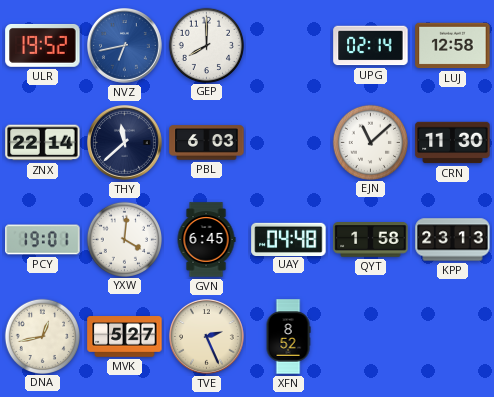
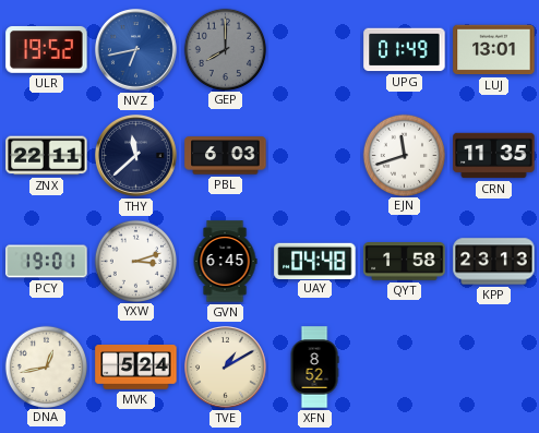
GEP dial: white -> grey
UPG: 02:14 -> 01:49
LUJ: 12:58 -> 13:01
ZNX: 22:14 -> 22:11
EJN: 11:08 -> 11:42
CRN: 11:30 -> 11:35
YXW: 4:01 -> 3:12
MVK: 5:27 -> 5:24
TVE: 2:26 -> 1:10
